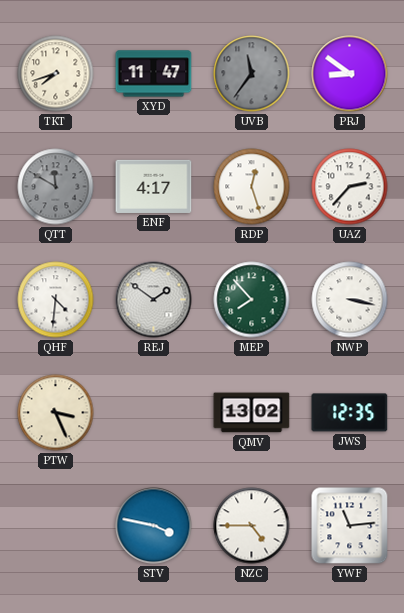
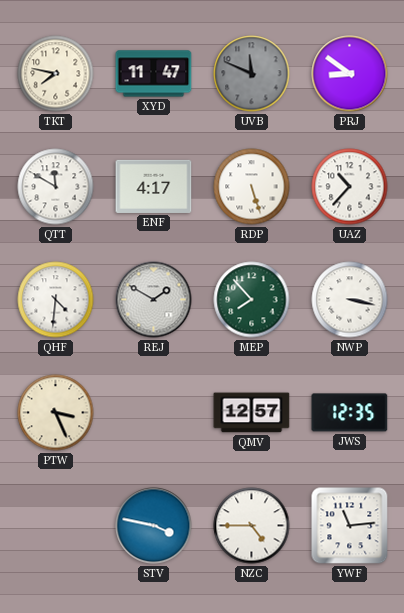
TKT: 7:42 -> 7:47
UVB: 11:36 -> 11:49
QTT dial: grey -> white
RDP: 12:27 -> 5:27
UAZ: 2:37 -> 10:37
REJ: 1:51 -> 1:50
QMV: 13:02 -> 12:57
